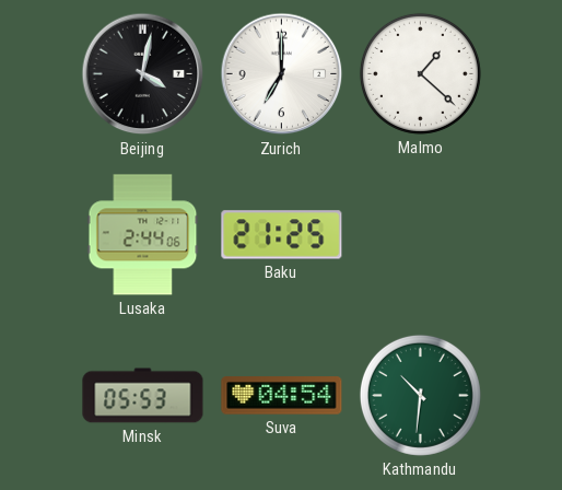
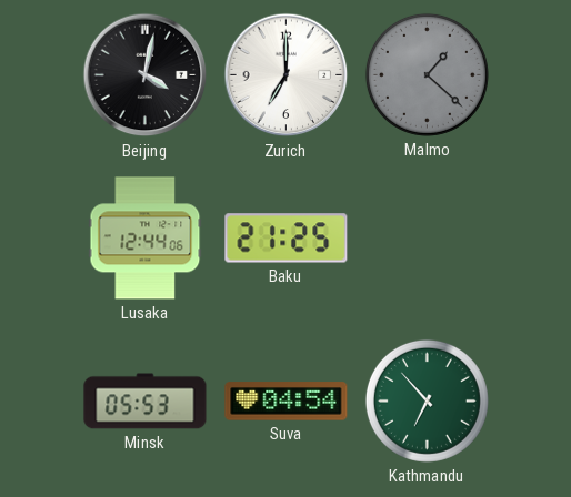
Malmo dial: white -> grey
Lusaka: 2:44 -> 12:44
Kathmandu: 10:31 -> 6:53
